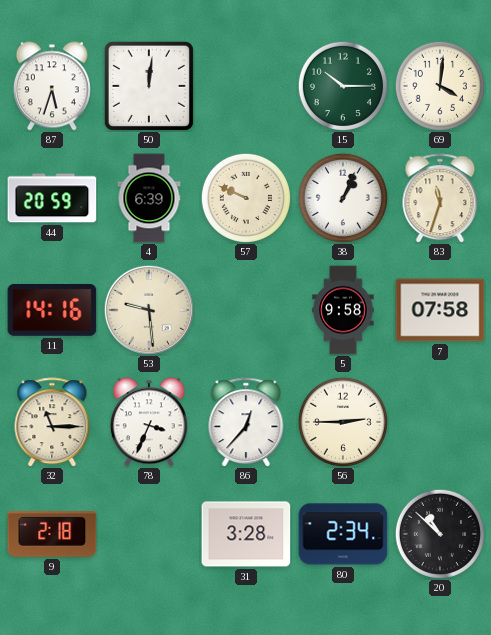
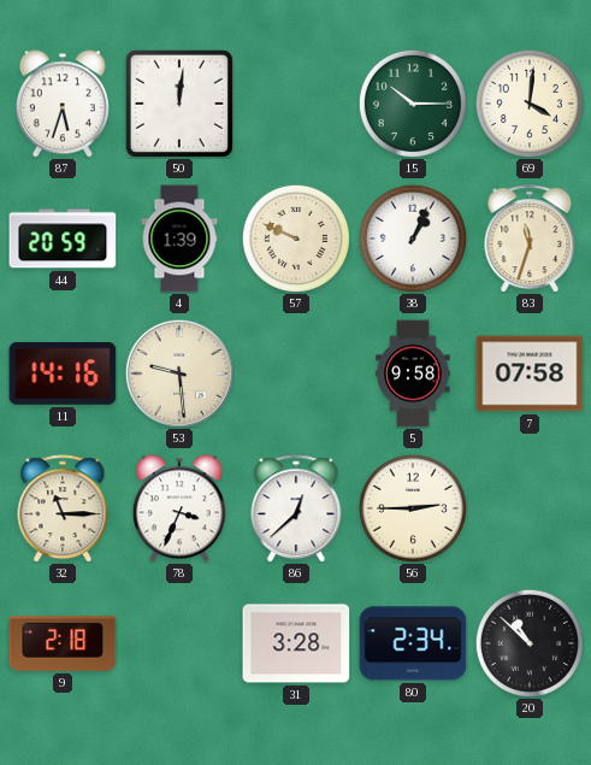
4: 6:39 -> 1:39
86: 12:37 -> 12:38
